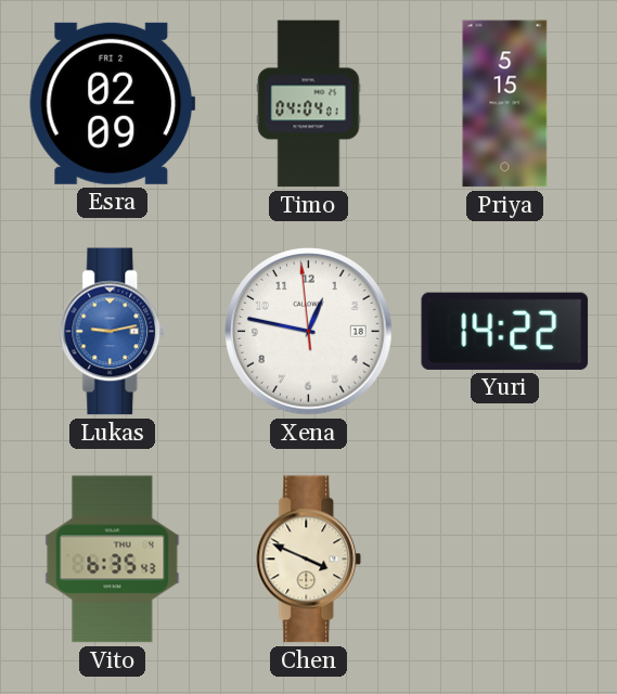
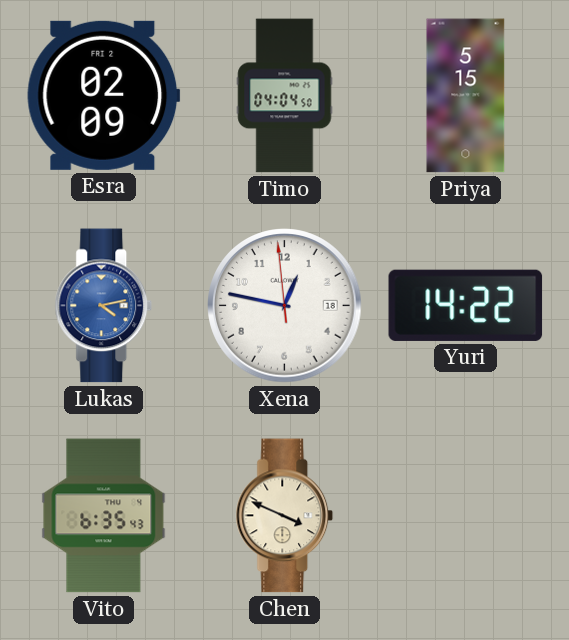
Timo: 04:04:01 -> 04:04:50
Lukas: 9:13 -> 4:13
